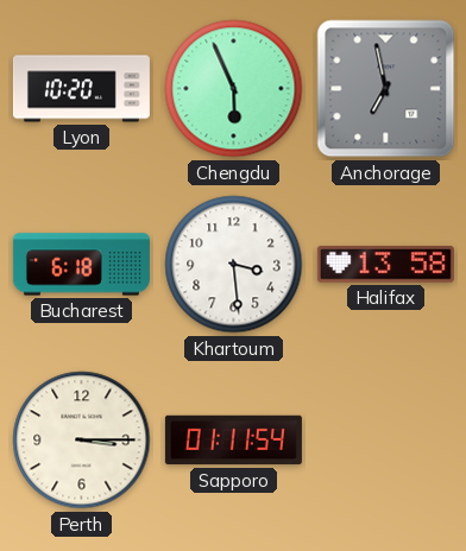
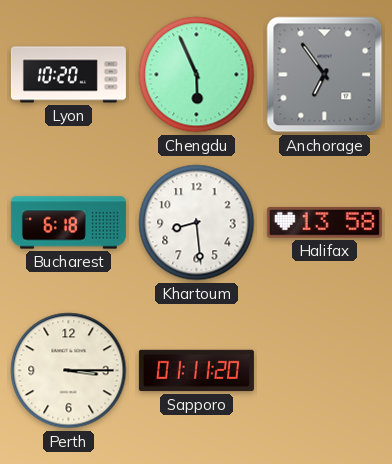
Anchorage: 6:58 -> 6:54
Khartoum: 3:29 -> 8:29
Sapporo: 01:11:54 -> 01:11:20
